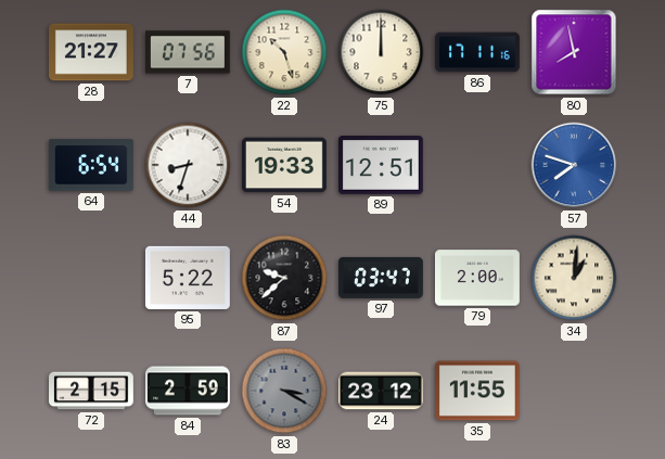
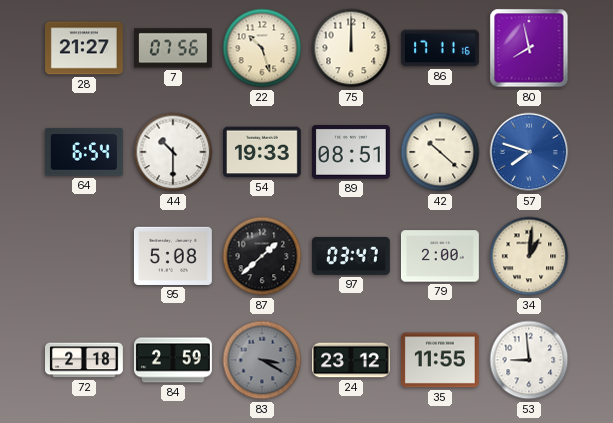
44: 8:33 -> 10:30
89: 12:51 -> 08:51
42: none -> 10:22
95: 5:22 -> 5:08
87: 9:38 -> 1:38
72: 2:15 -> 2:18
53: none -> 8:59
